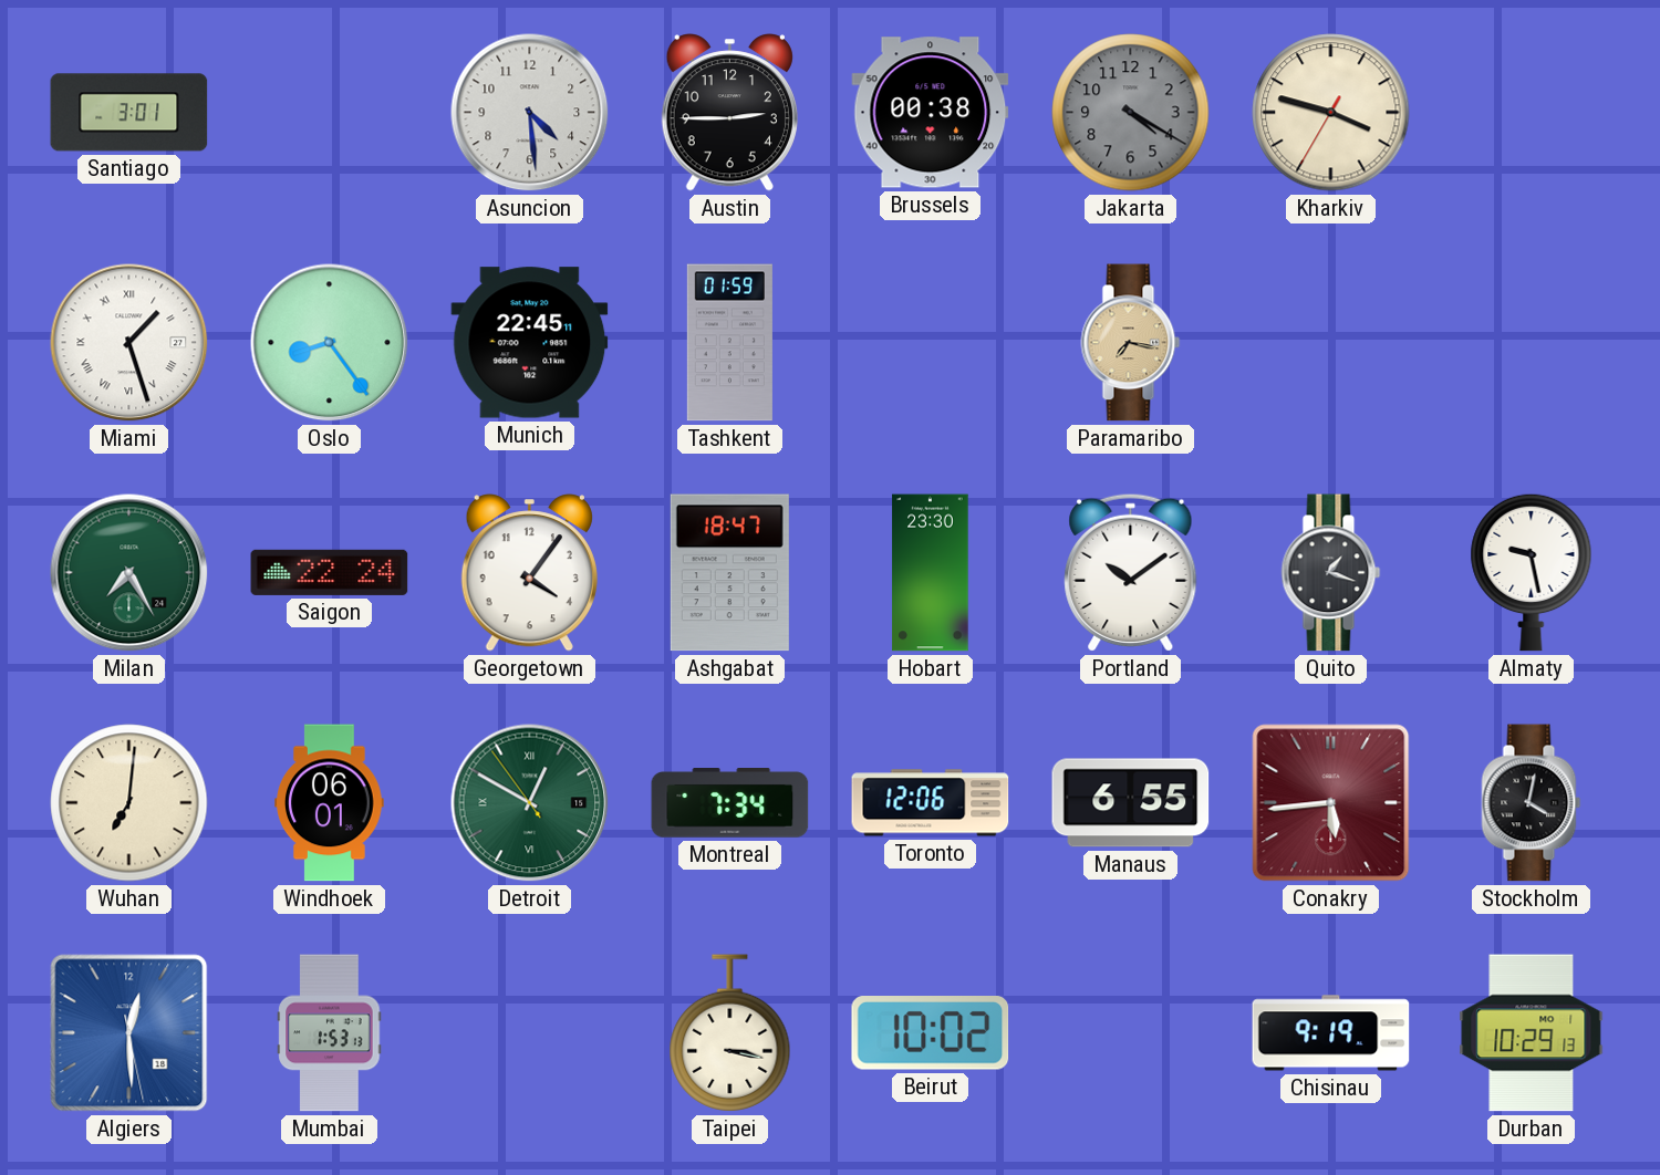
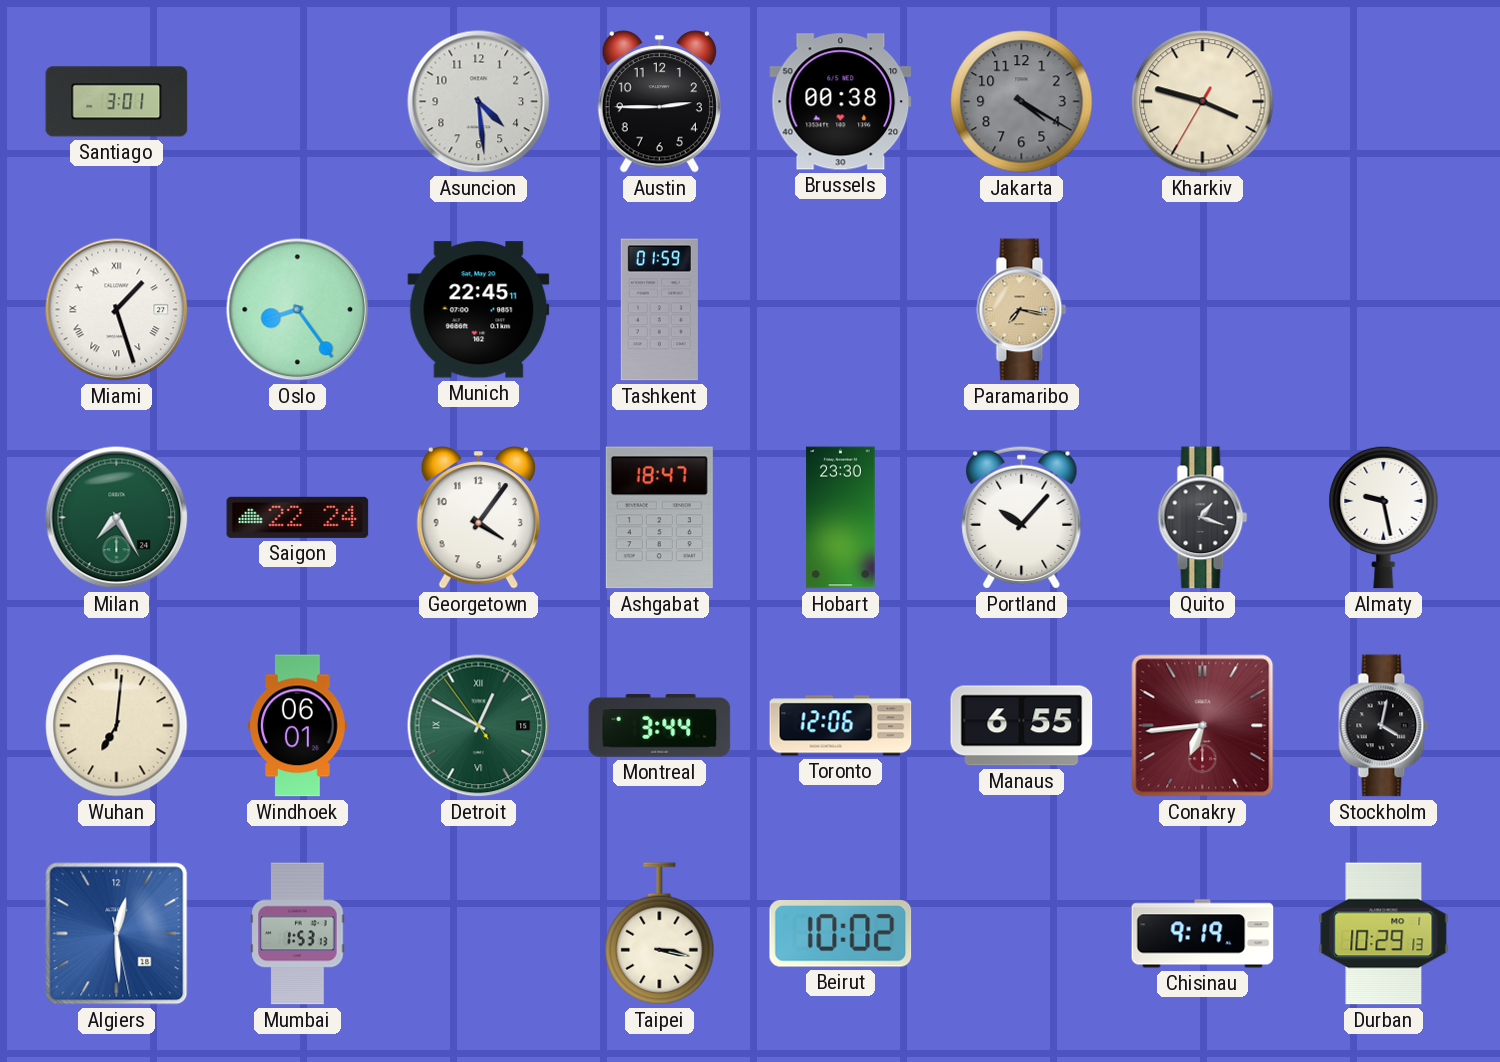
Portland: 10:09 -> 10:07
Montreal: 7:34 -> 3:44
Conakry: 5:44 -> 6:44
